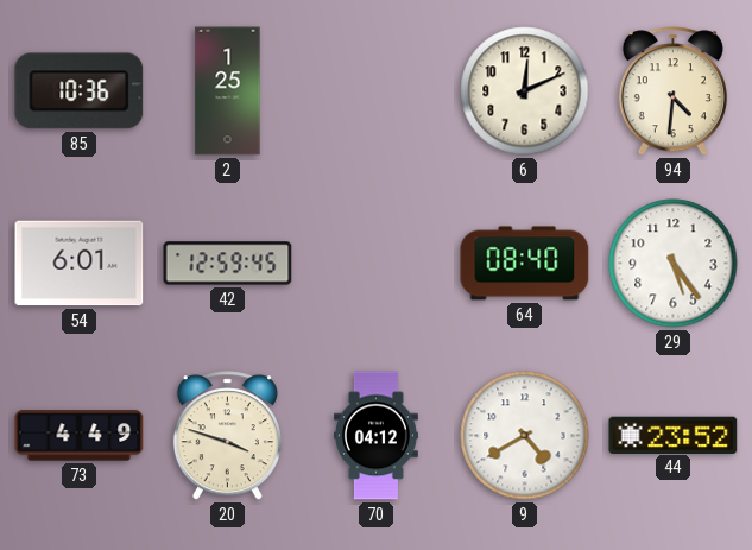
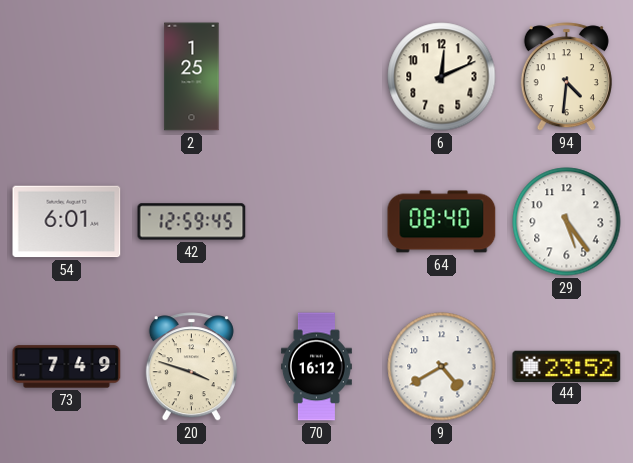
85: 10:36 -> none
73: 4:49 -> 7:49
70: 04:12 -> 16:12
